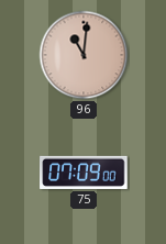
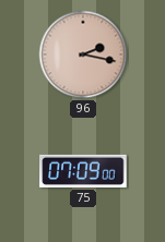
96: 11:01 -> 2:17
